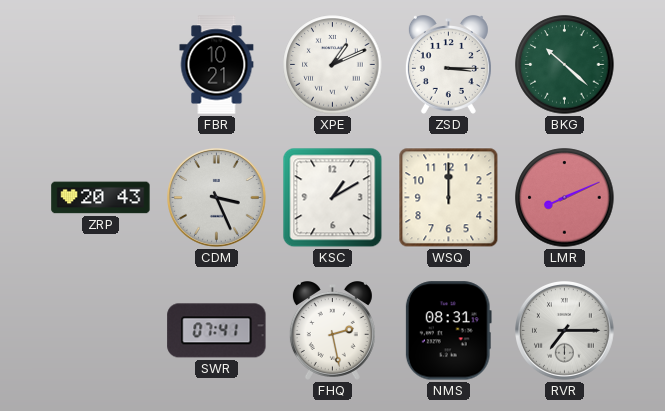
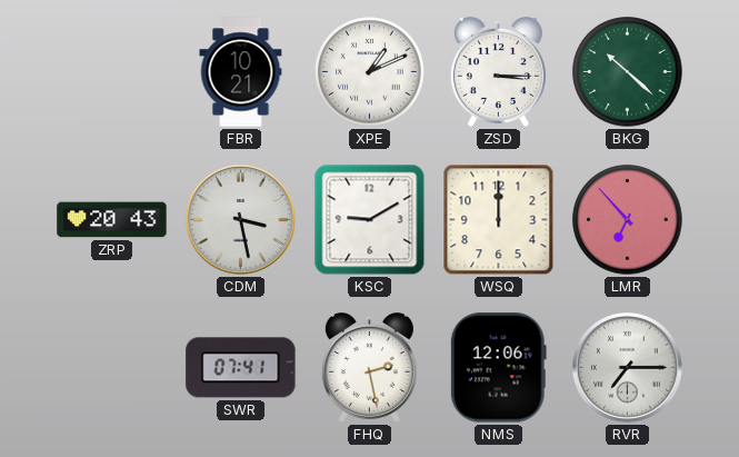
CDM: 3:26 -> 3:28
KSC: 1:10 -> 9:10
LMR: 8:11 -> 6:53
NMS: 08:31 -> 12:06
